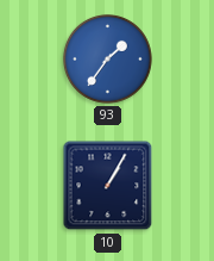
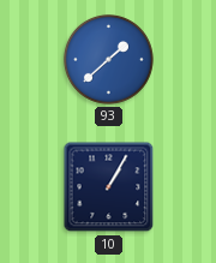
93: 1:36 -> 1:38
